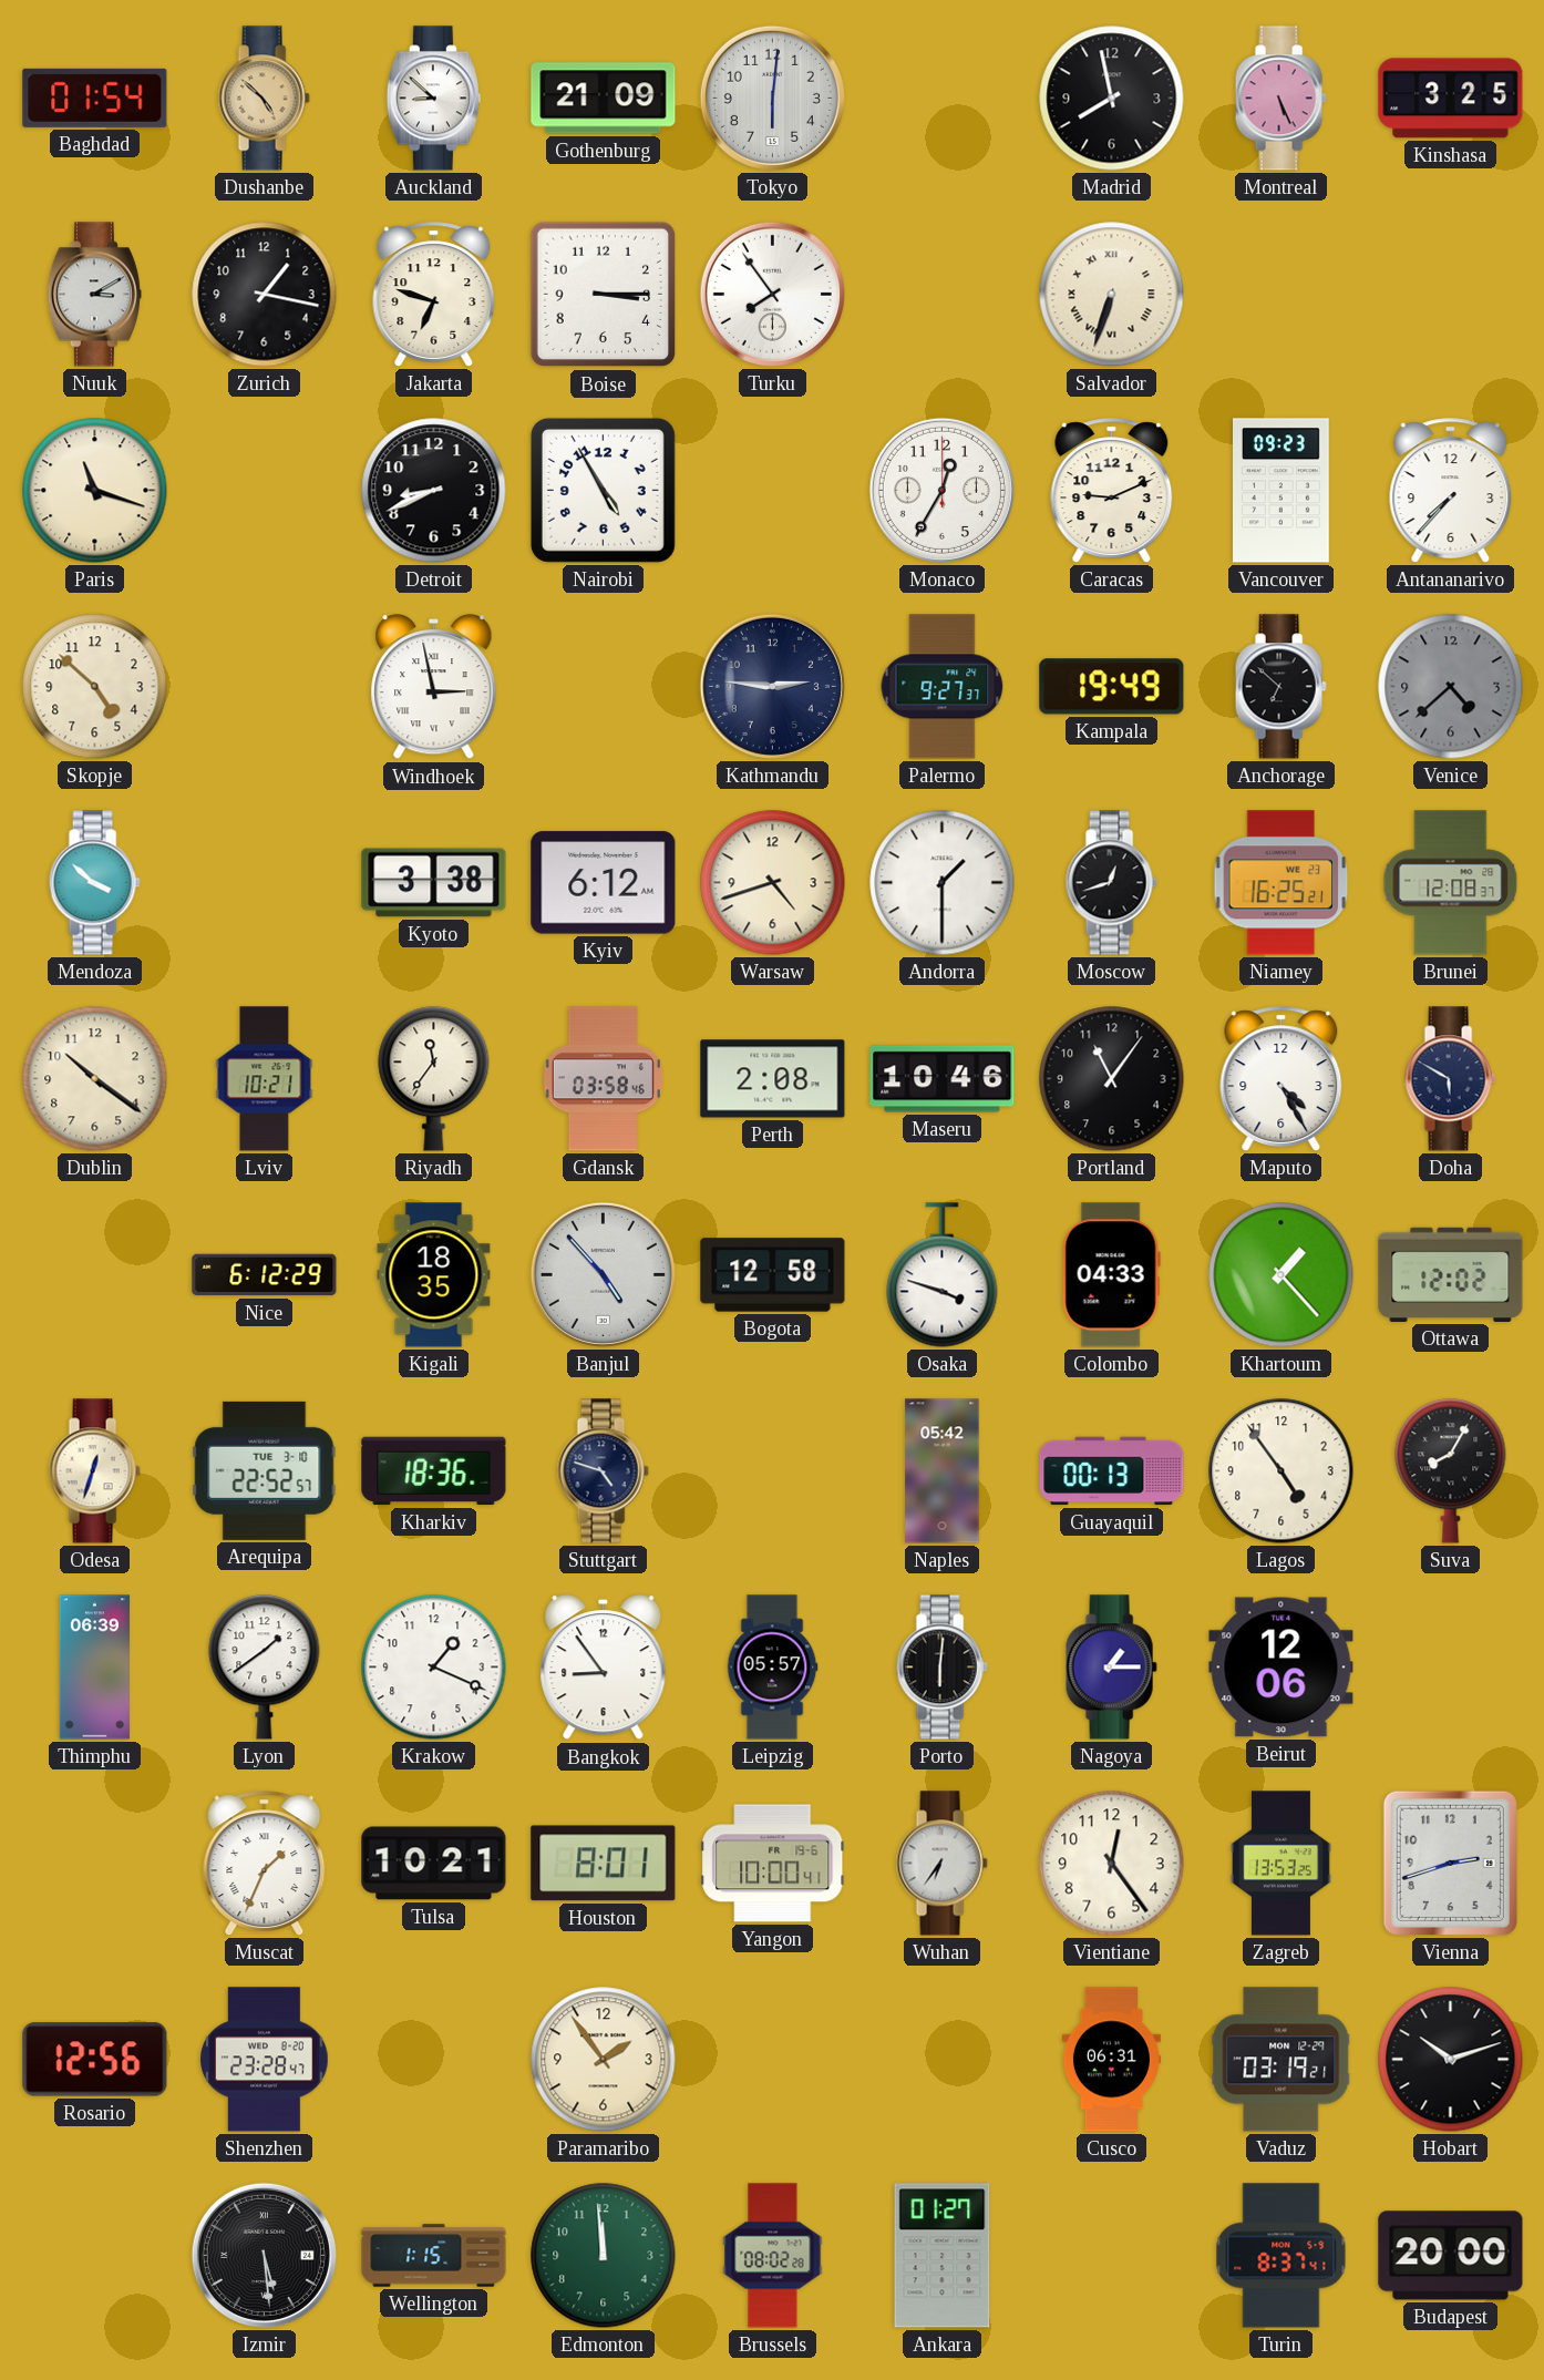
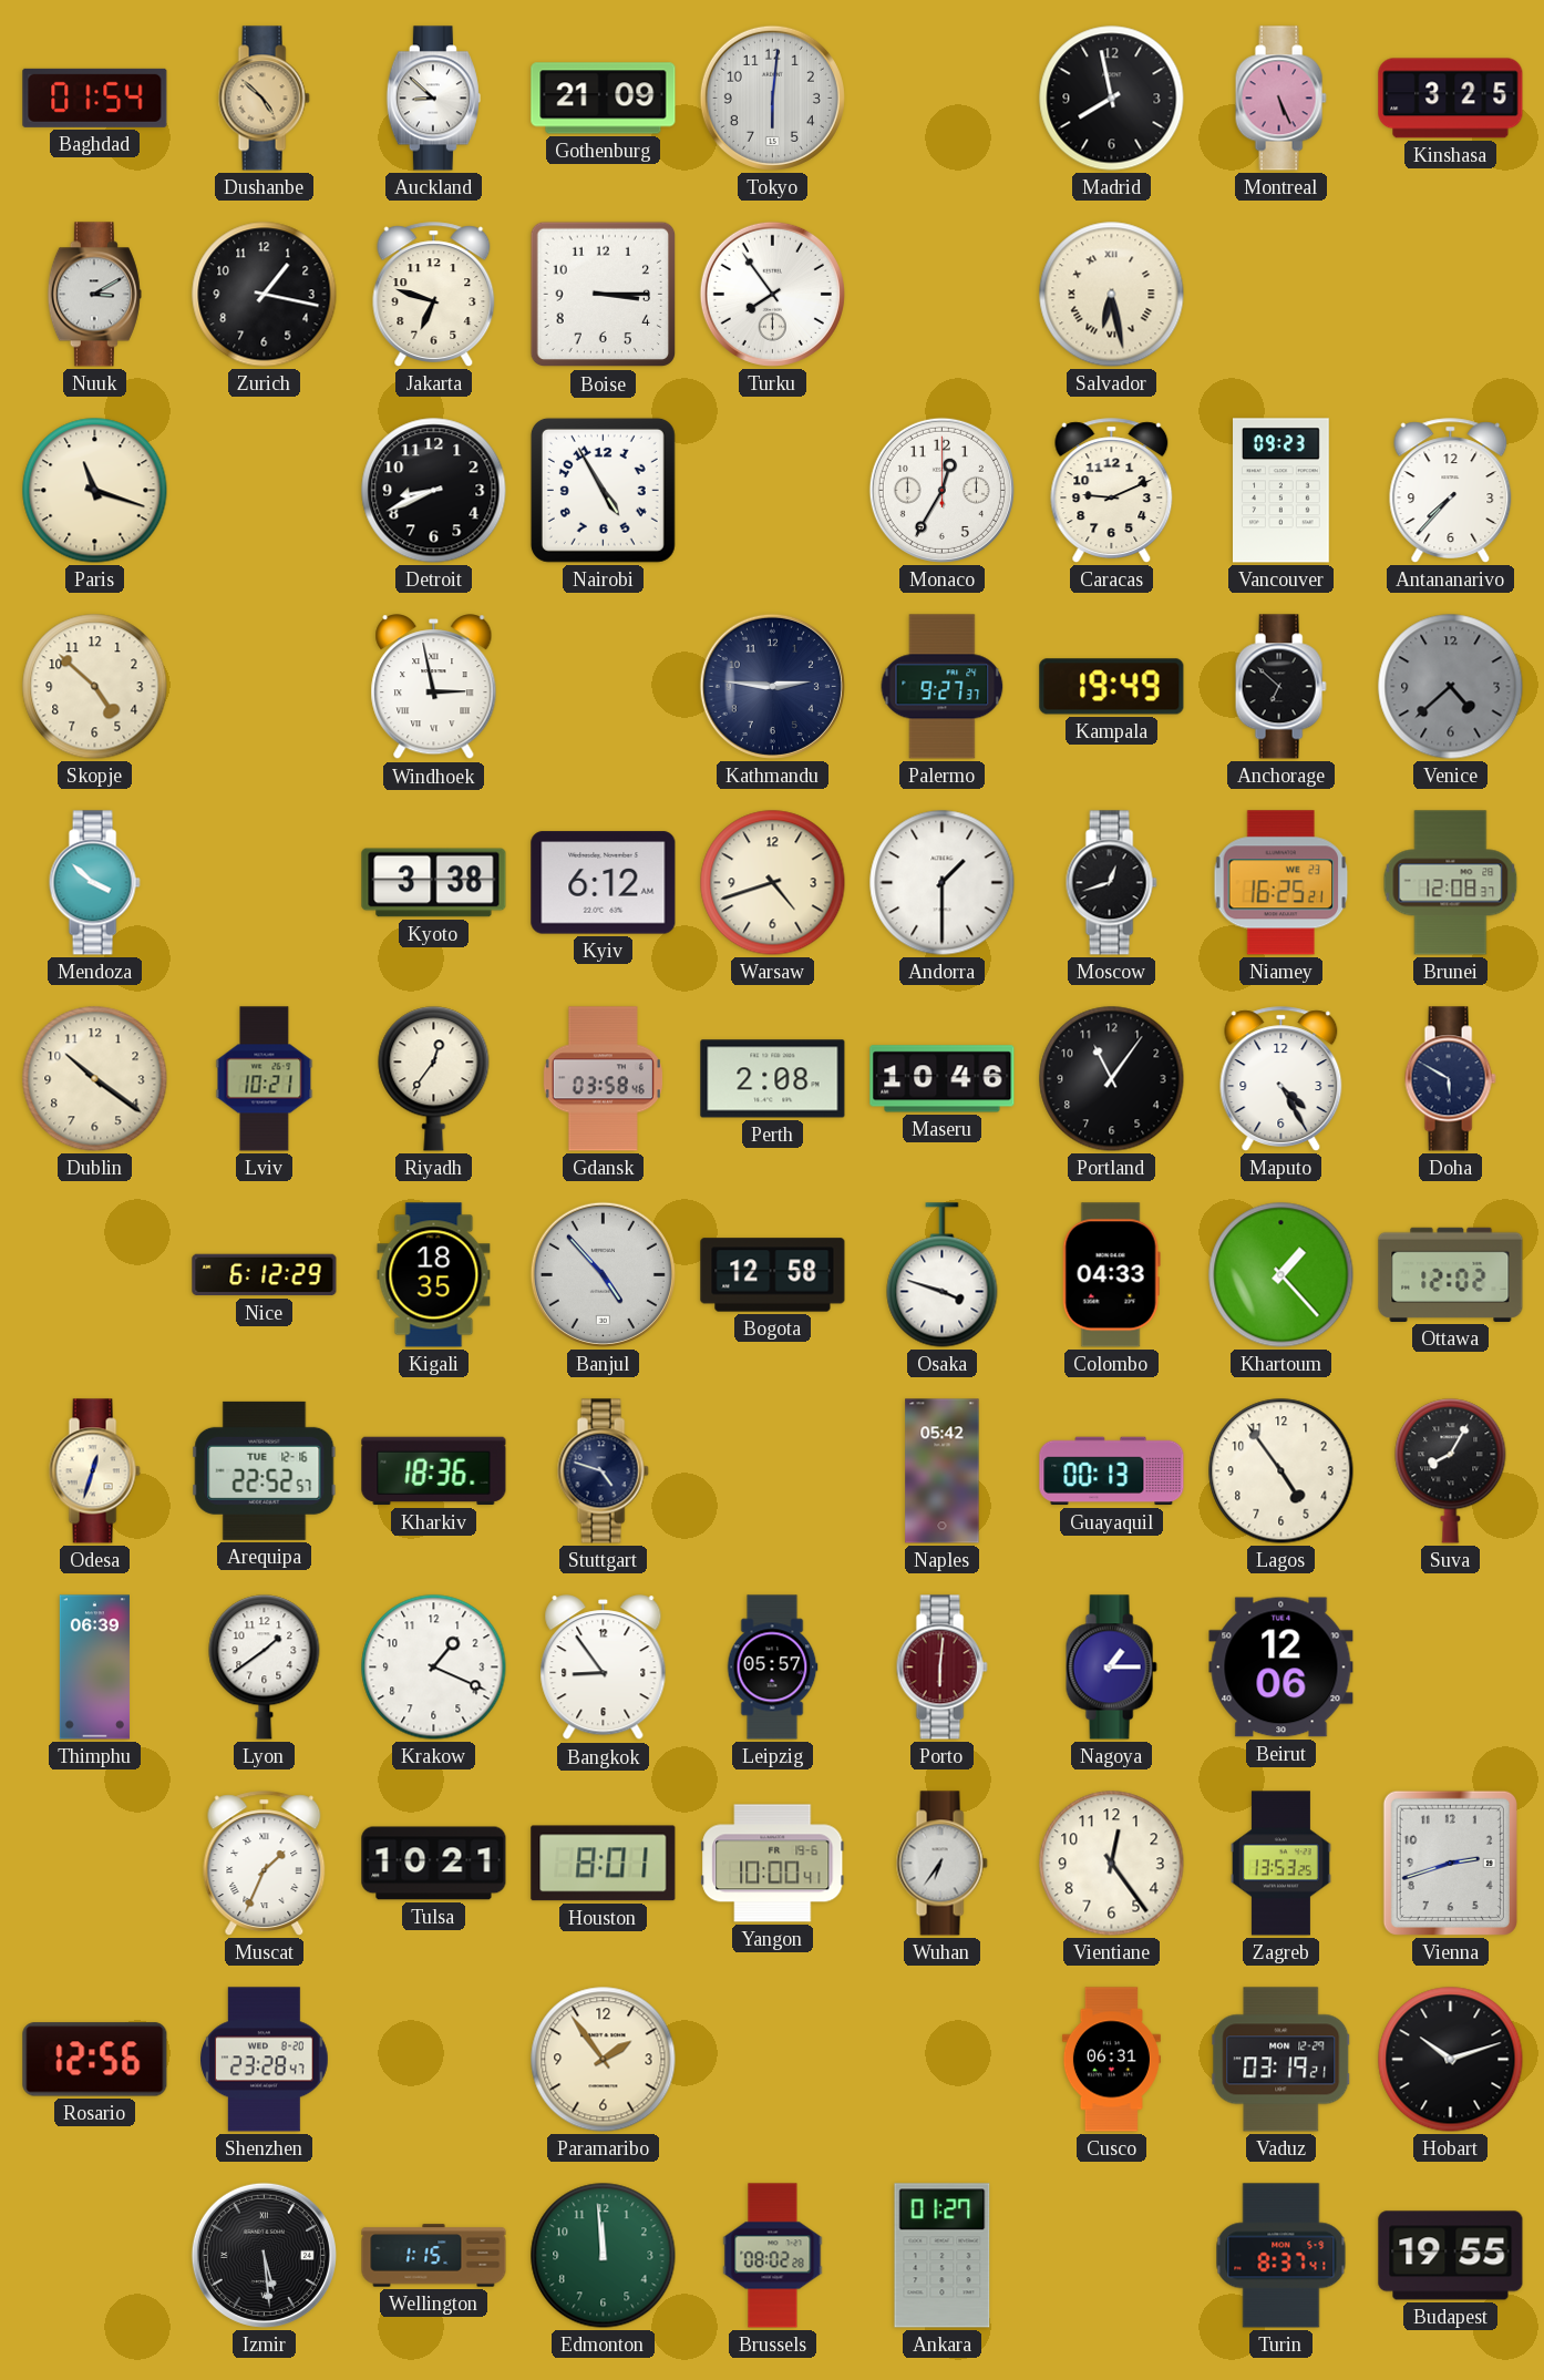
Salvador: 6:33 -> 6:28
Riyadh: 11:36 -> 12:36
Arequipa date: TUE 3-10 -> TUE 12-16
Porto dial: black -> burgundy
Budapest: 20:00 -> 19:55
